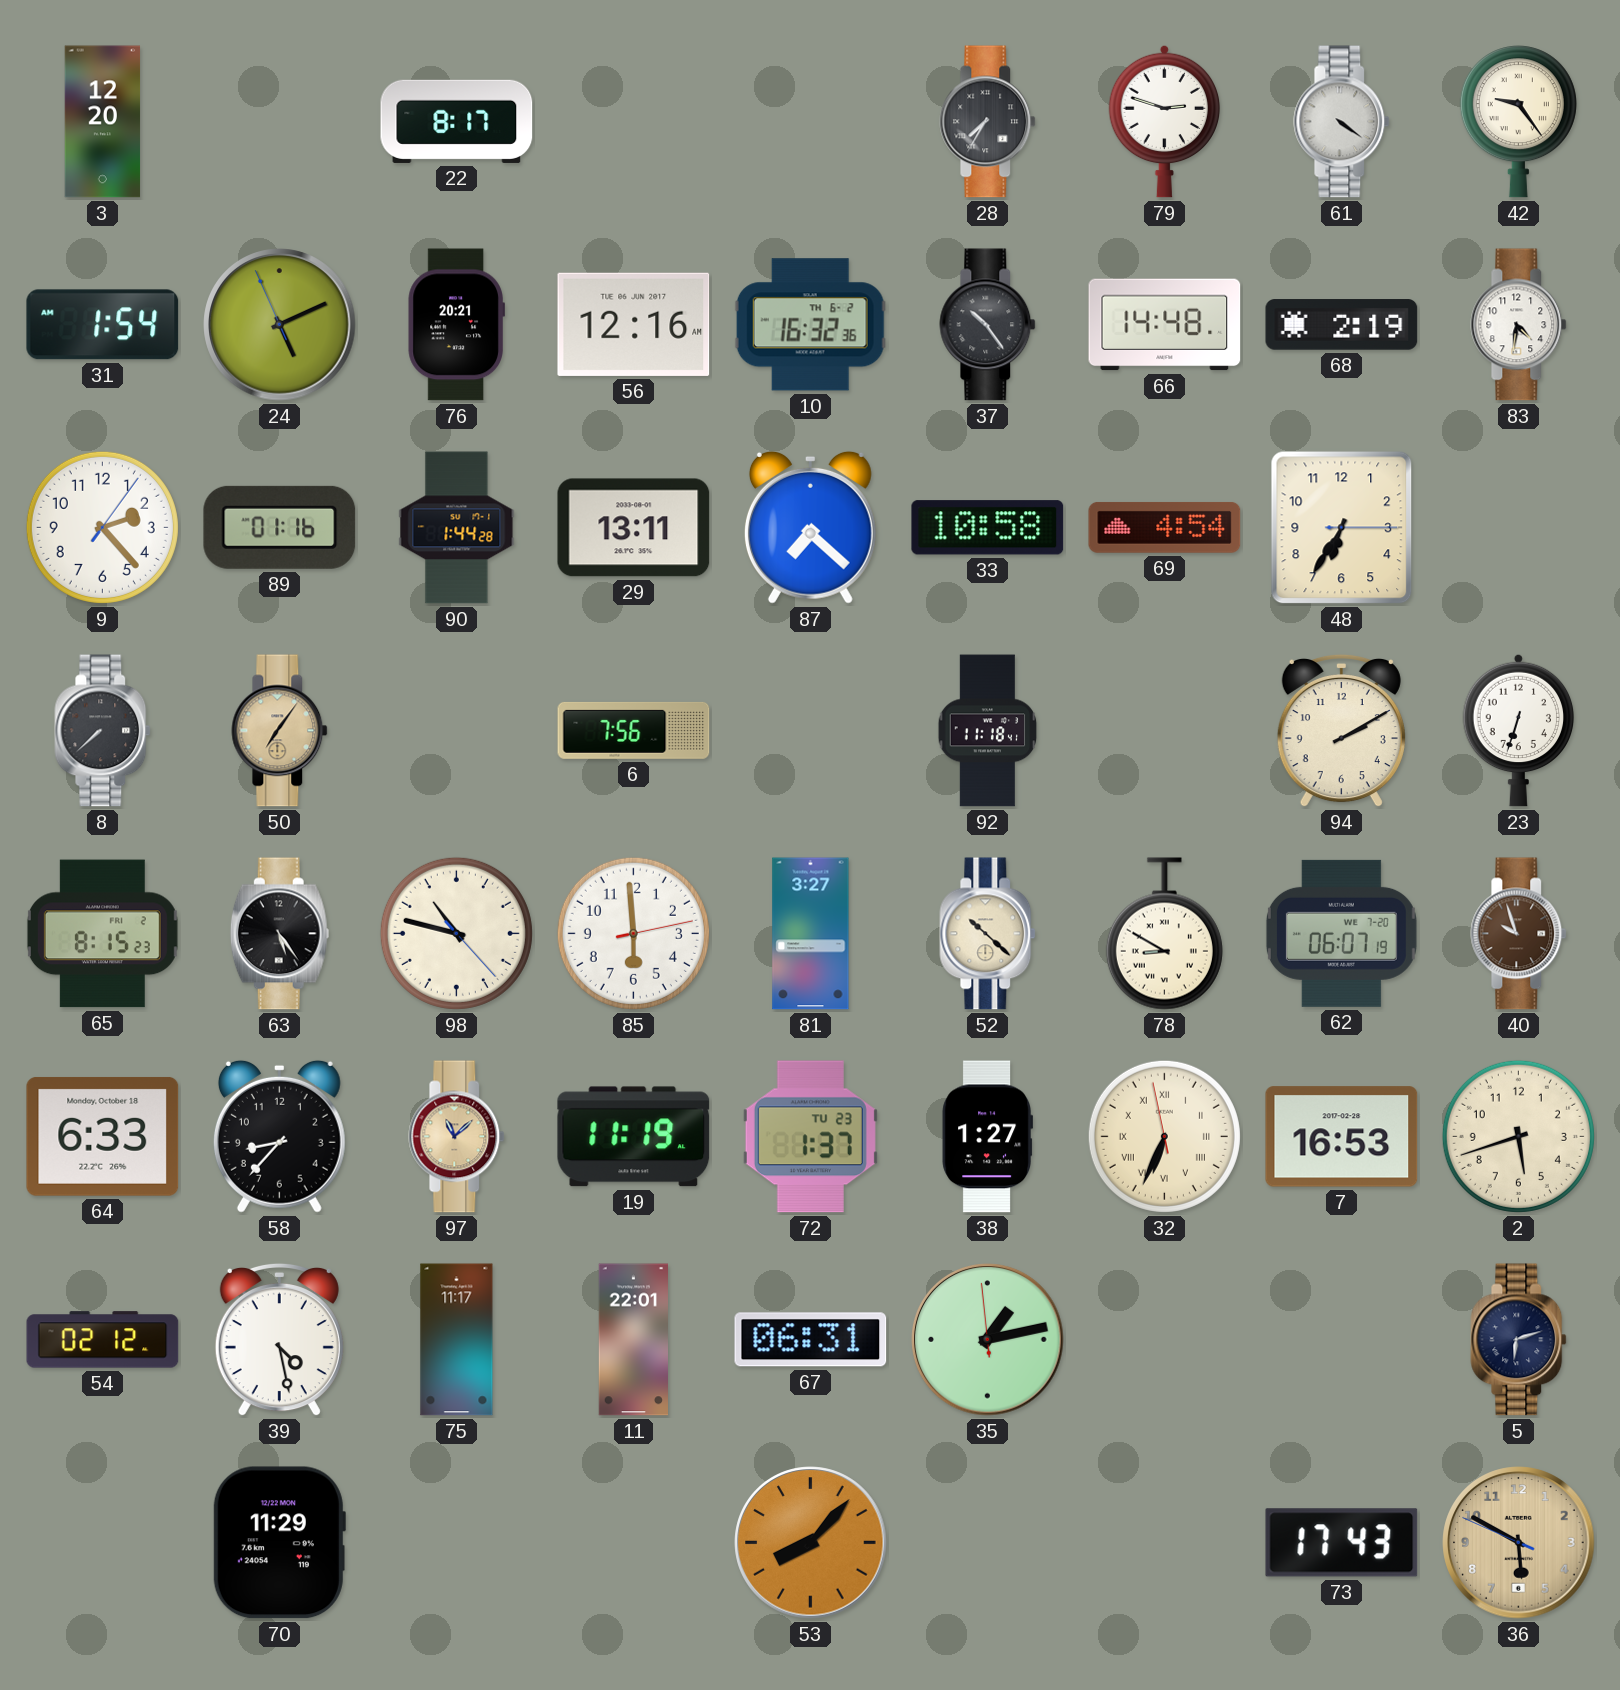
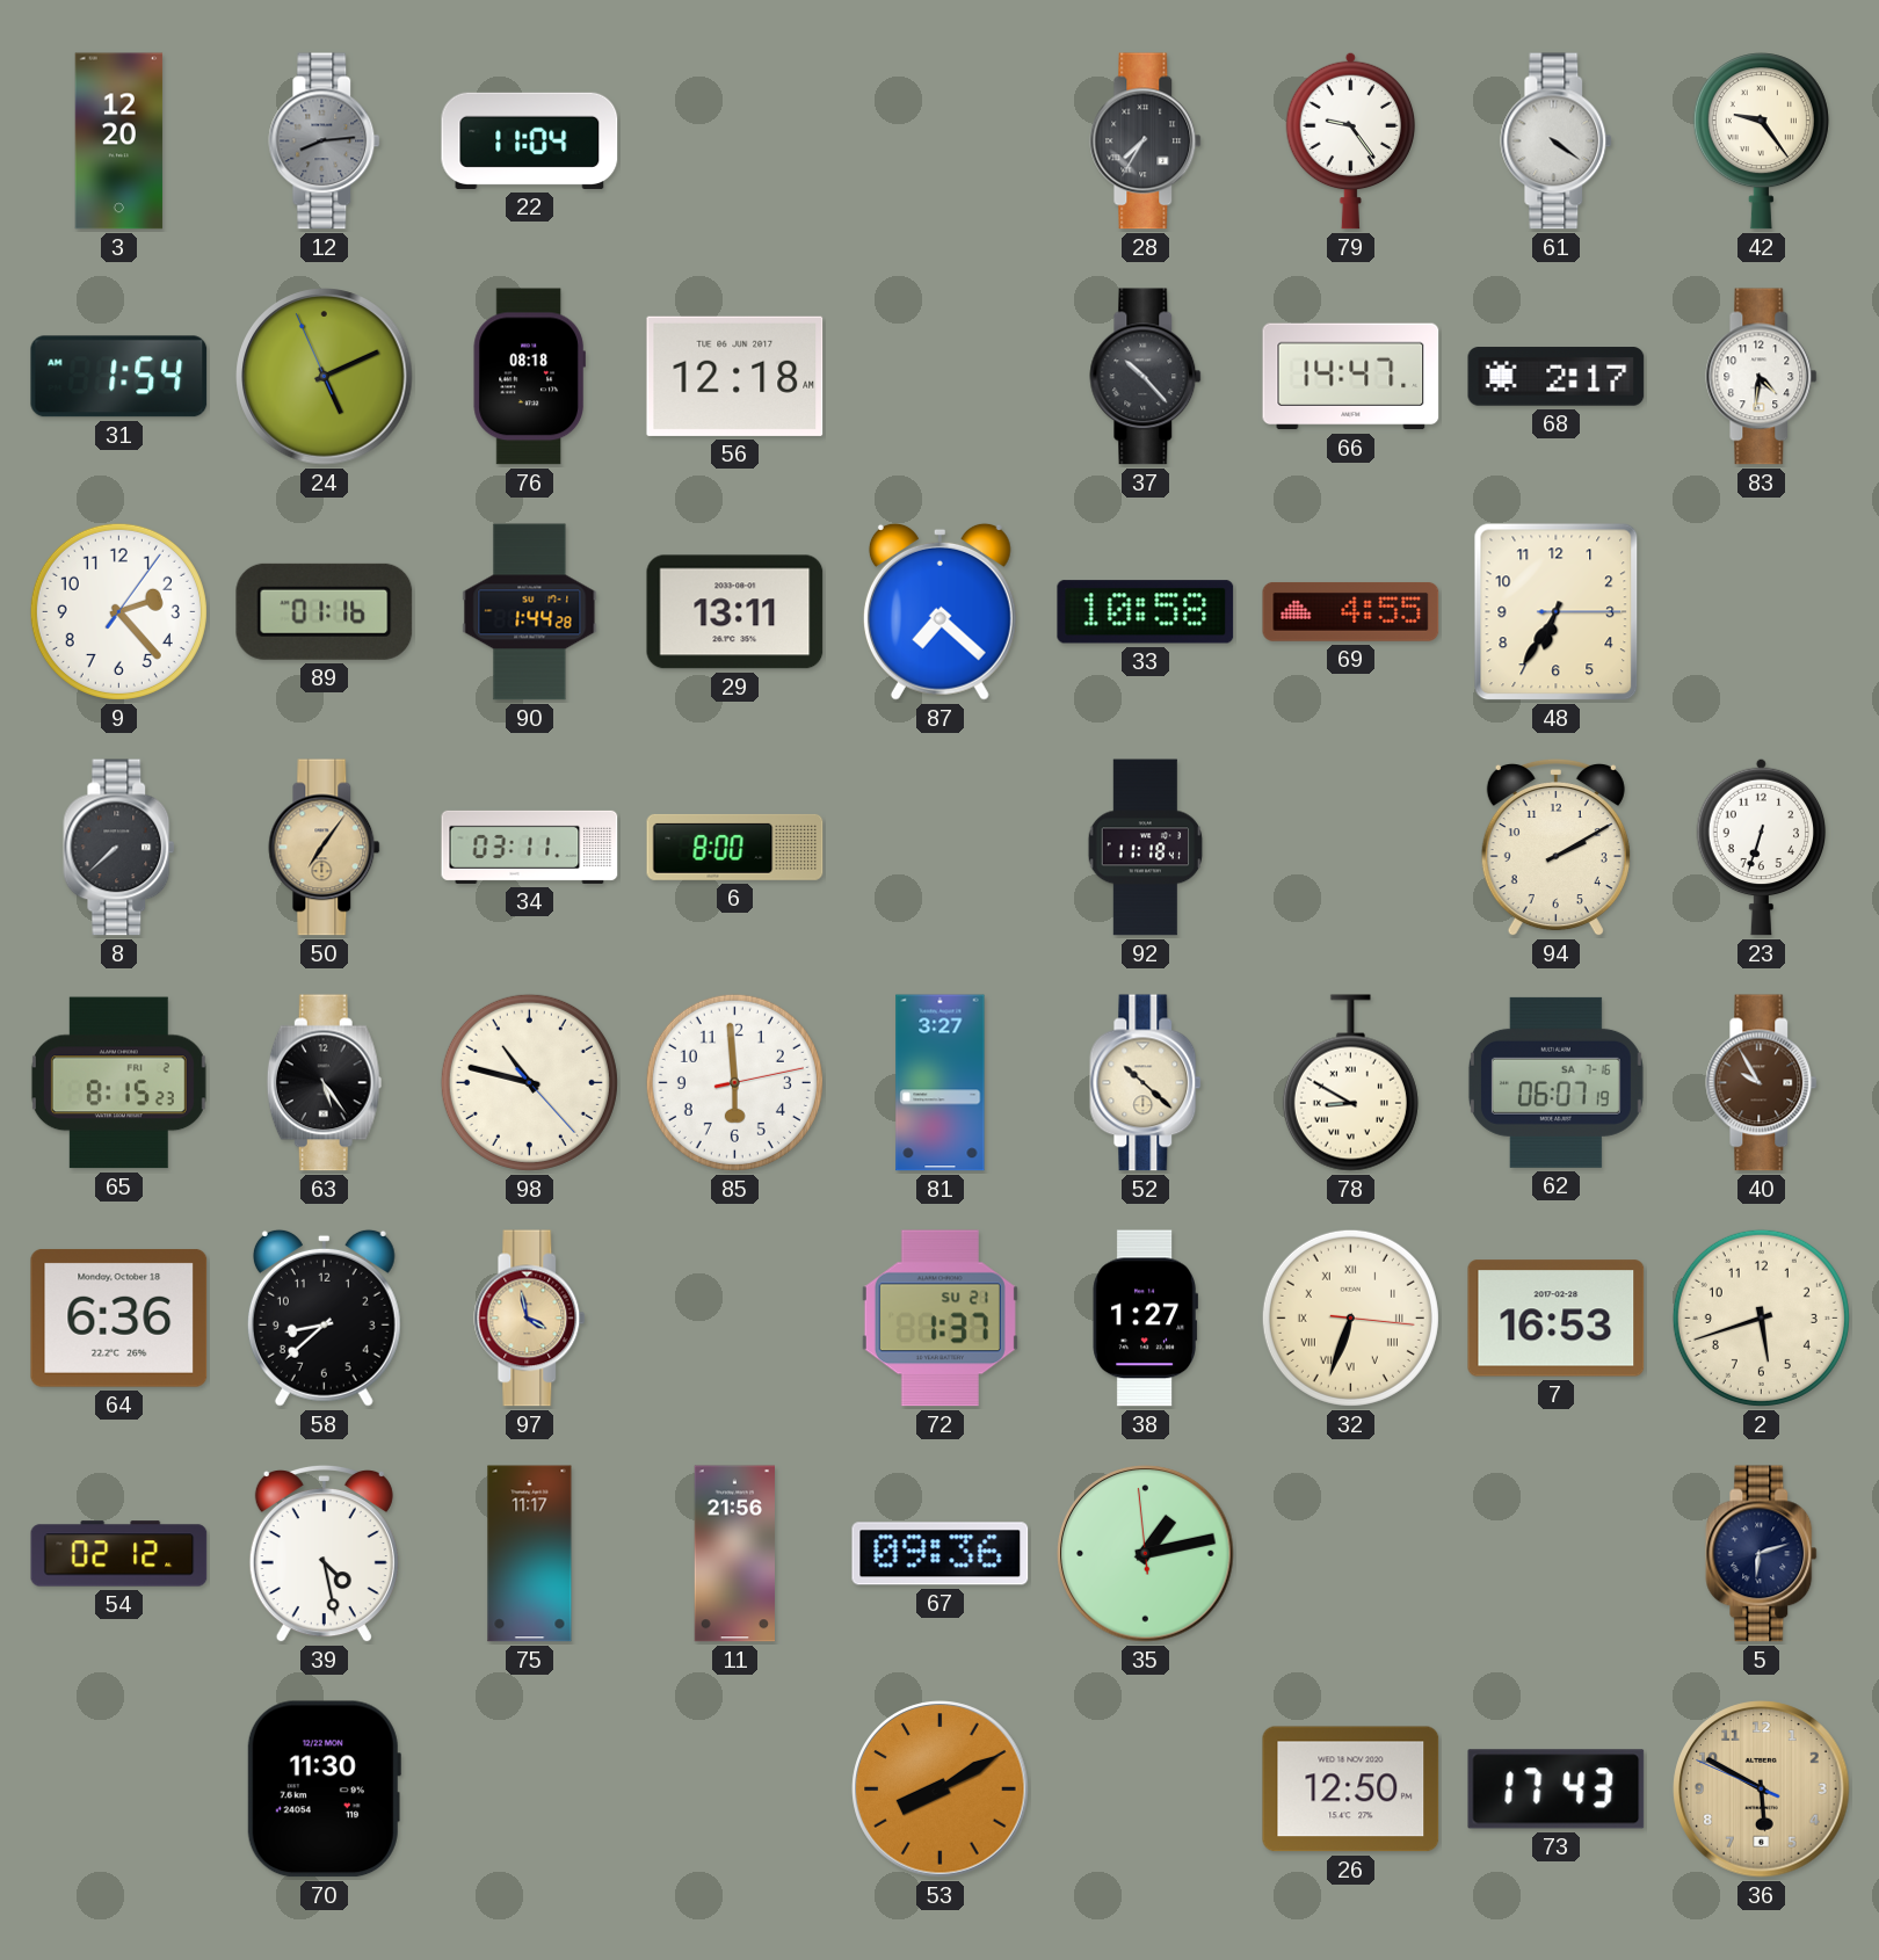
12: none -> 8:14
22: 8:17 -> 11:04
79: 2:48 -> 9:24
76: 20:21 -> 08:18
56: 12:16 -> 12:18
10: 16:32 -> none
37: 10:24 -> 10:23
66: 14:48 -> 14:47
68: 2:19 -> 2:17
69: 4:54 -> 4:55
34: none -> 03:11
6: 7:56 -> 8:00
62 date: WE 7-20 -> SA 7-16
40: 9:57 -> 9:55
64: 6:33 -> 6:36
58: 8:37 -> 8:38
97: 11:08 -> 3:58
19: 11:19 -> none
72 date: TU 23 -> SU 21
32: 6:33:58 -> 6:33:16
11: 22:01 -> 21:56
67: 06:31 -> 09:36
70: 11:29 -> 11:30
53: 8:07 -> 8:10
26: none -> 12:50
